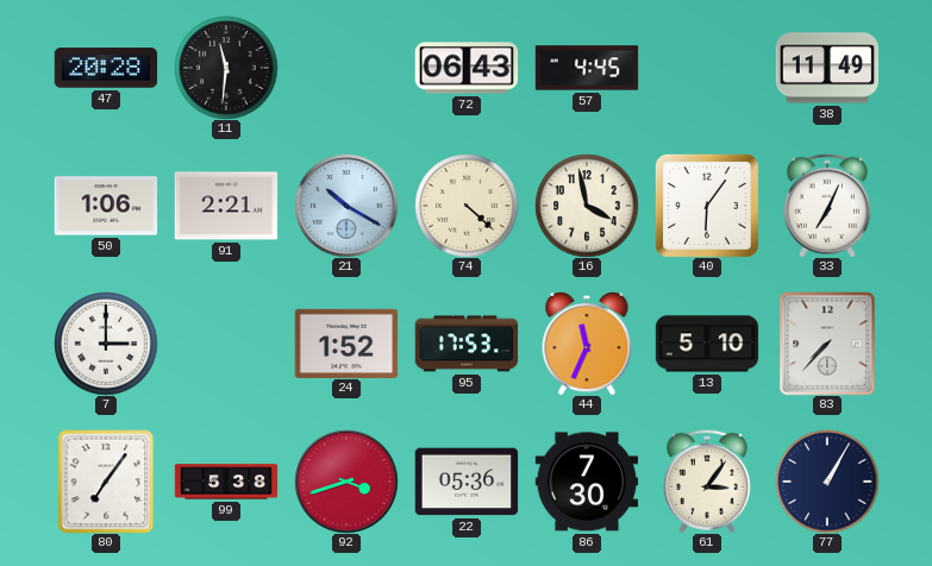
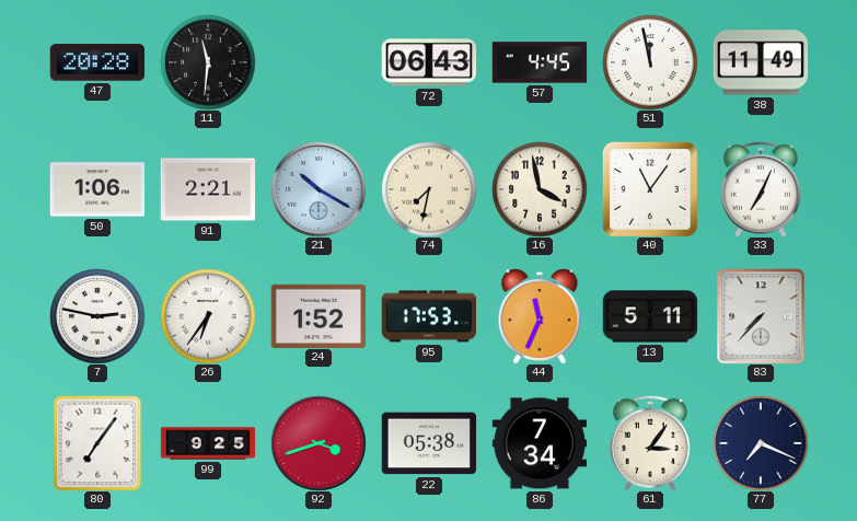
51: none -> 11:58
74: 4:22 -> 7:32
40: 6:06 -> 11:06
7: 3:00 -> 2:47
26: none -> 6:36
13: 5:10 -> 5:11
99: 5:38 -> 9:25
22: 05:36 -> 05:38
86: 7:30 -> 7:34
77: 1:05 -> 7:19
